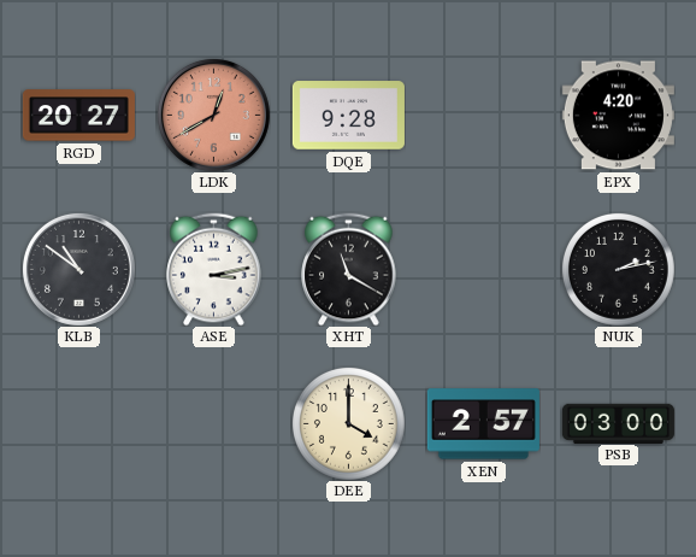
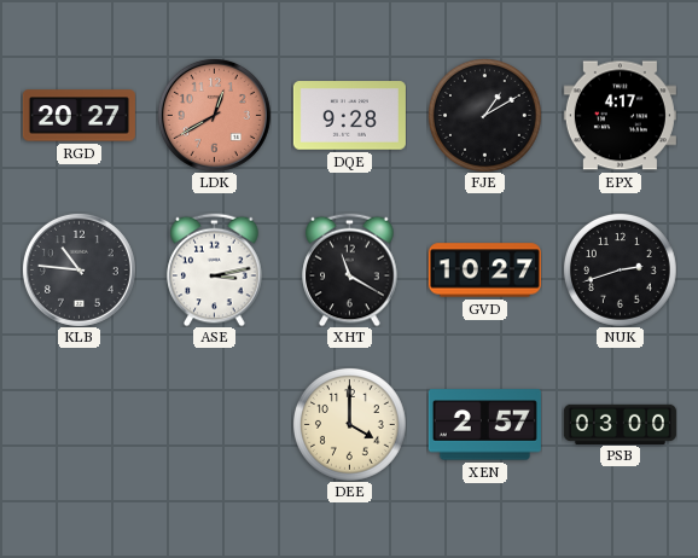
FJE: none -> 1:10
EPX: 4:20 -> 4:17
KLB: 10:51 -> 10:46
GVD: none -> 10:27
NUK: 2:13 -> 2:42
